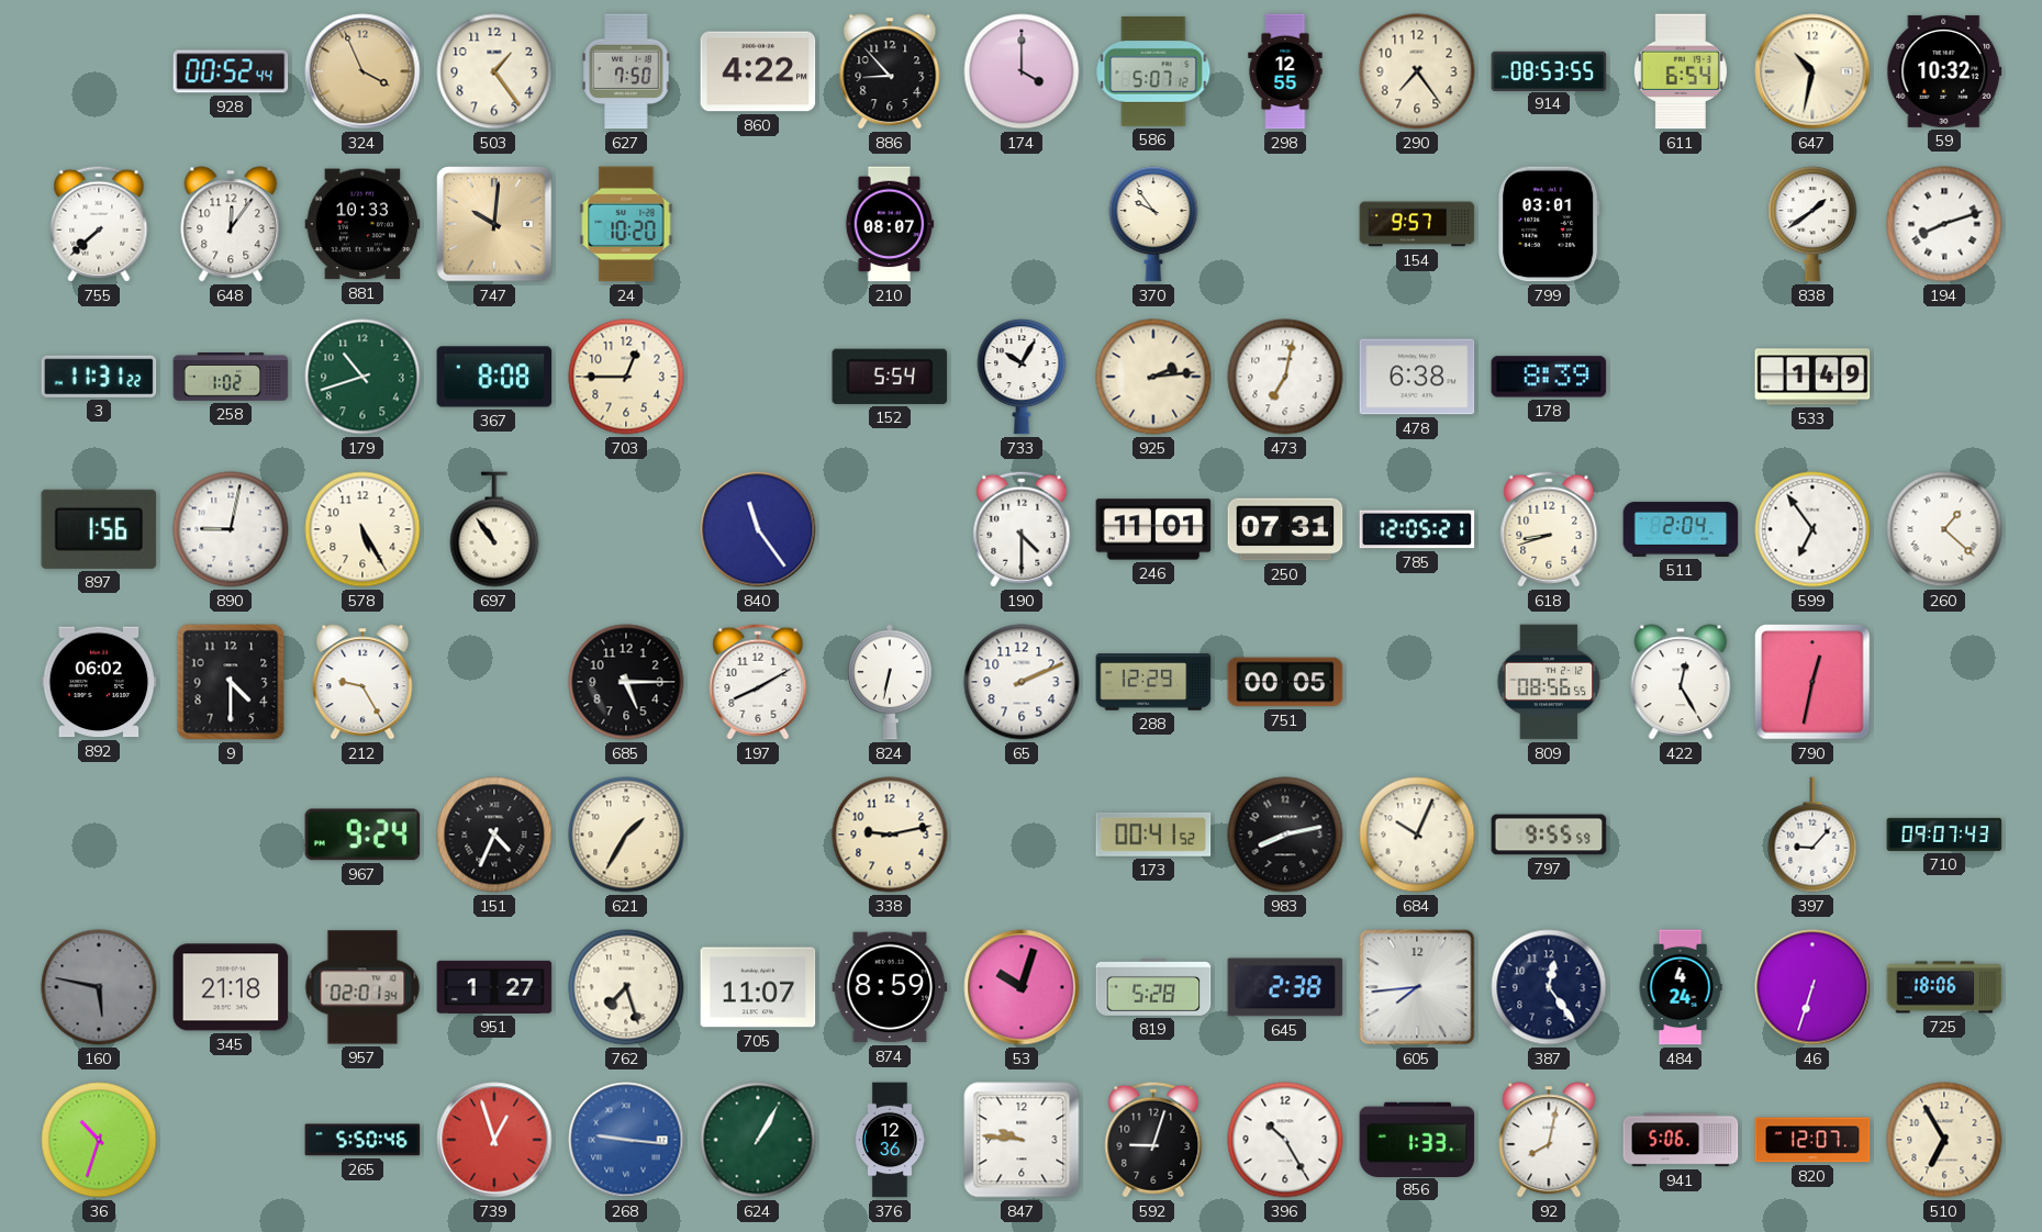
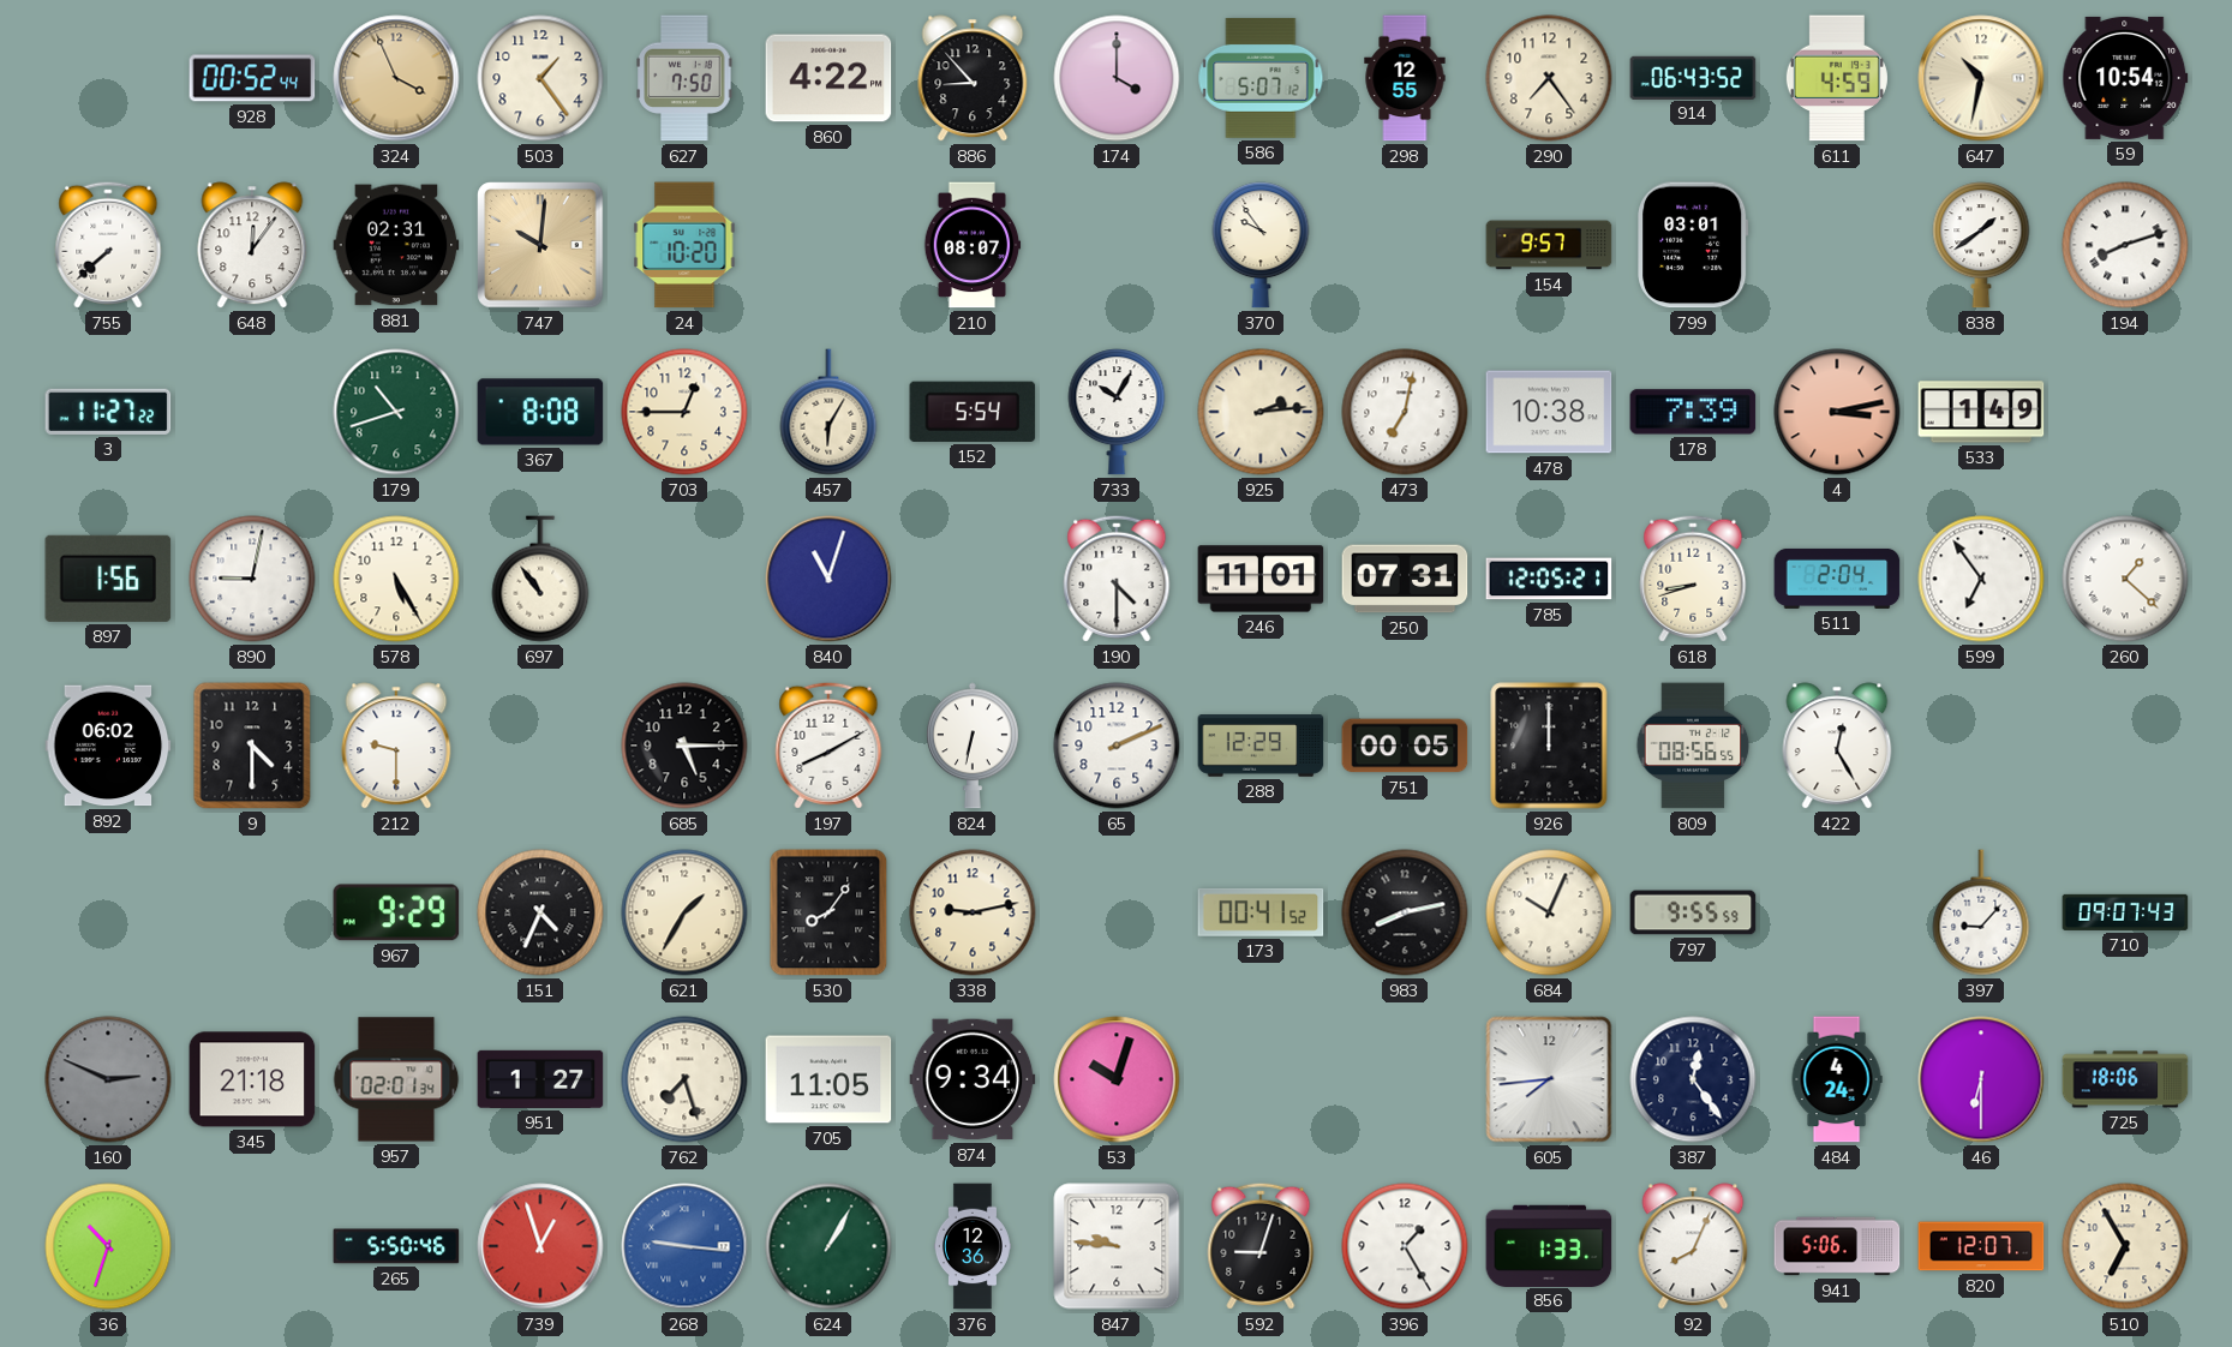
914: 08:53 -> 06:43
611: 6:54 -> 4:59
59: 10:32 -> 10:54
881: 10:33 -> 02:31
3: 11:31 -> 11:27
258: 1:02 -> none
457: none -> 6:05
478: 6:38 -> 10:38
178: 8:39 -> 7:39
4: none -> 3:13
840: 11:24 -> 11:03
212: 9:25 -> 9:30
926: none -> 12:00
790: 12:32 -> none
967: 9:24 -> 9:29
530: none -> 8:06
160: 5:47 -> 2:49
705: 11:07 -> 11:05
874: 8:59 -> 9:34
819: 5:28 -> none
645: 2:38 -> none
46: 6:33 -> 6:30
396: 10:25 -> 1:25
92: 8:02 -> 8:04
